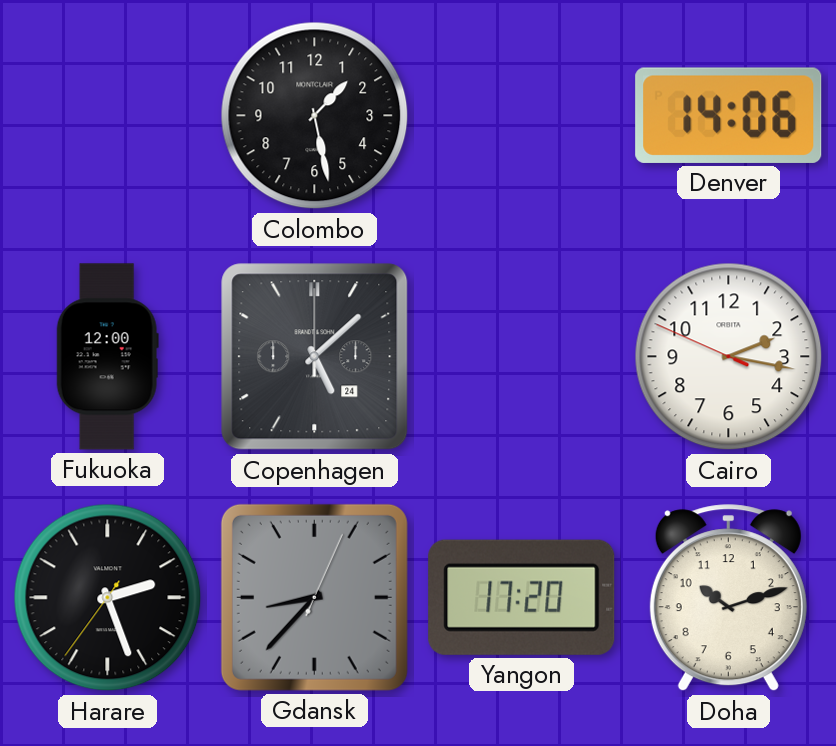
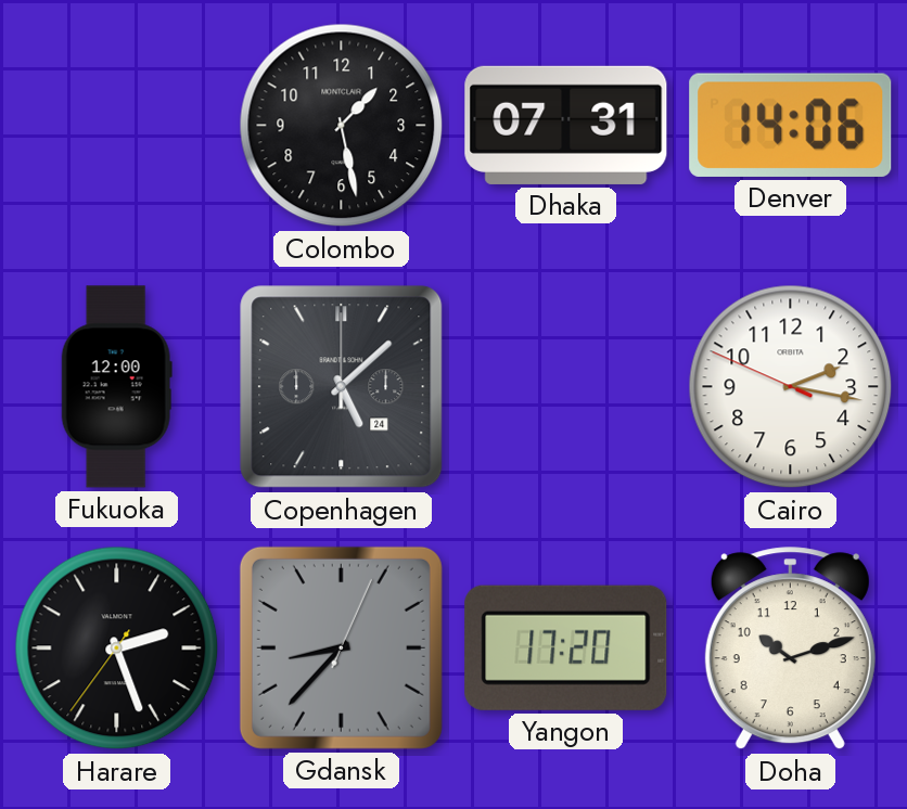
Dhaka: none -> 07:31
